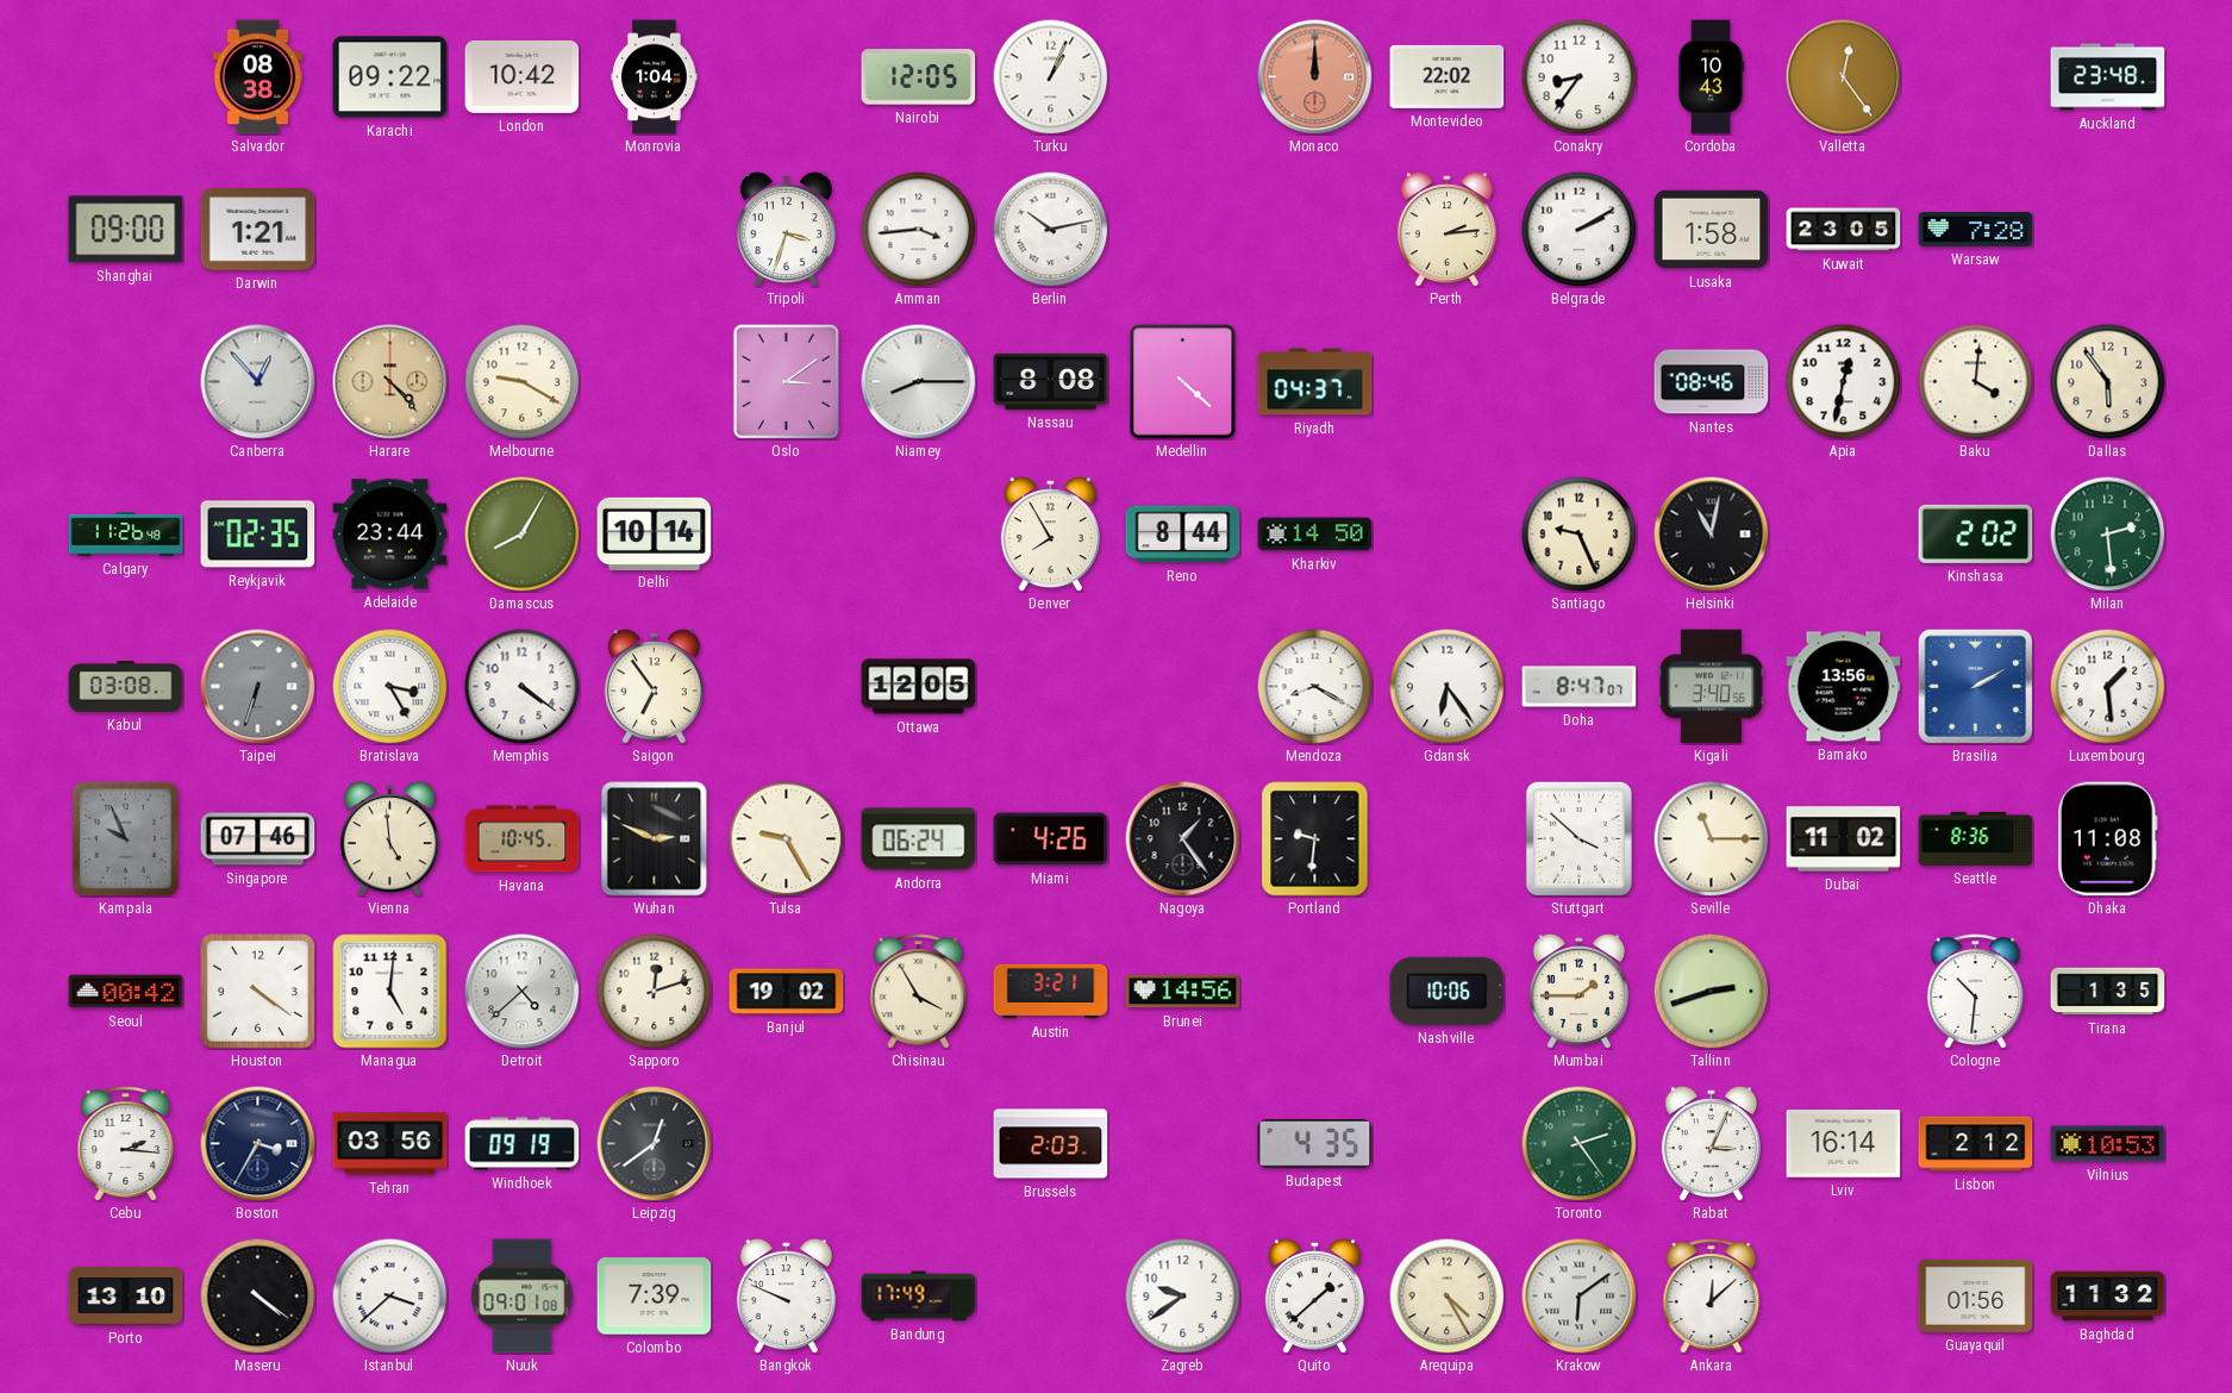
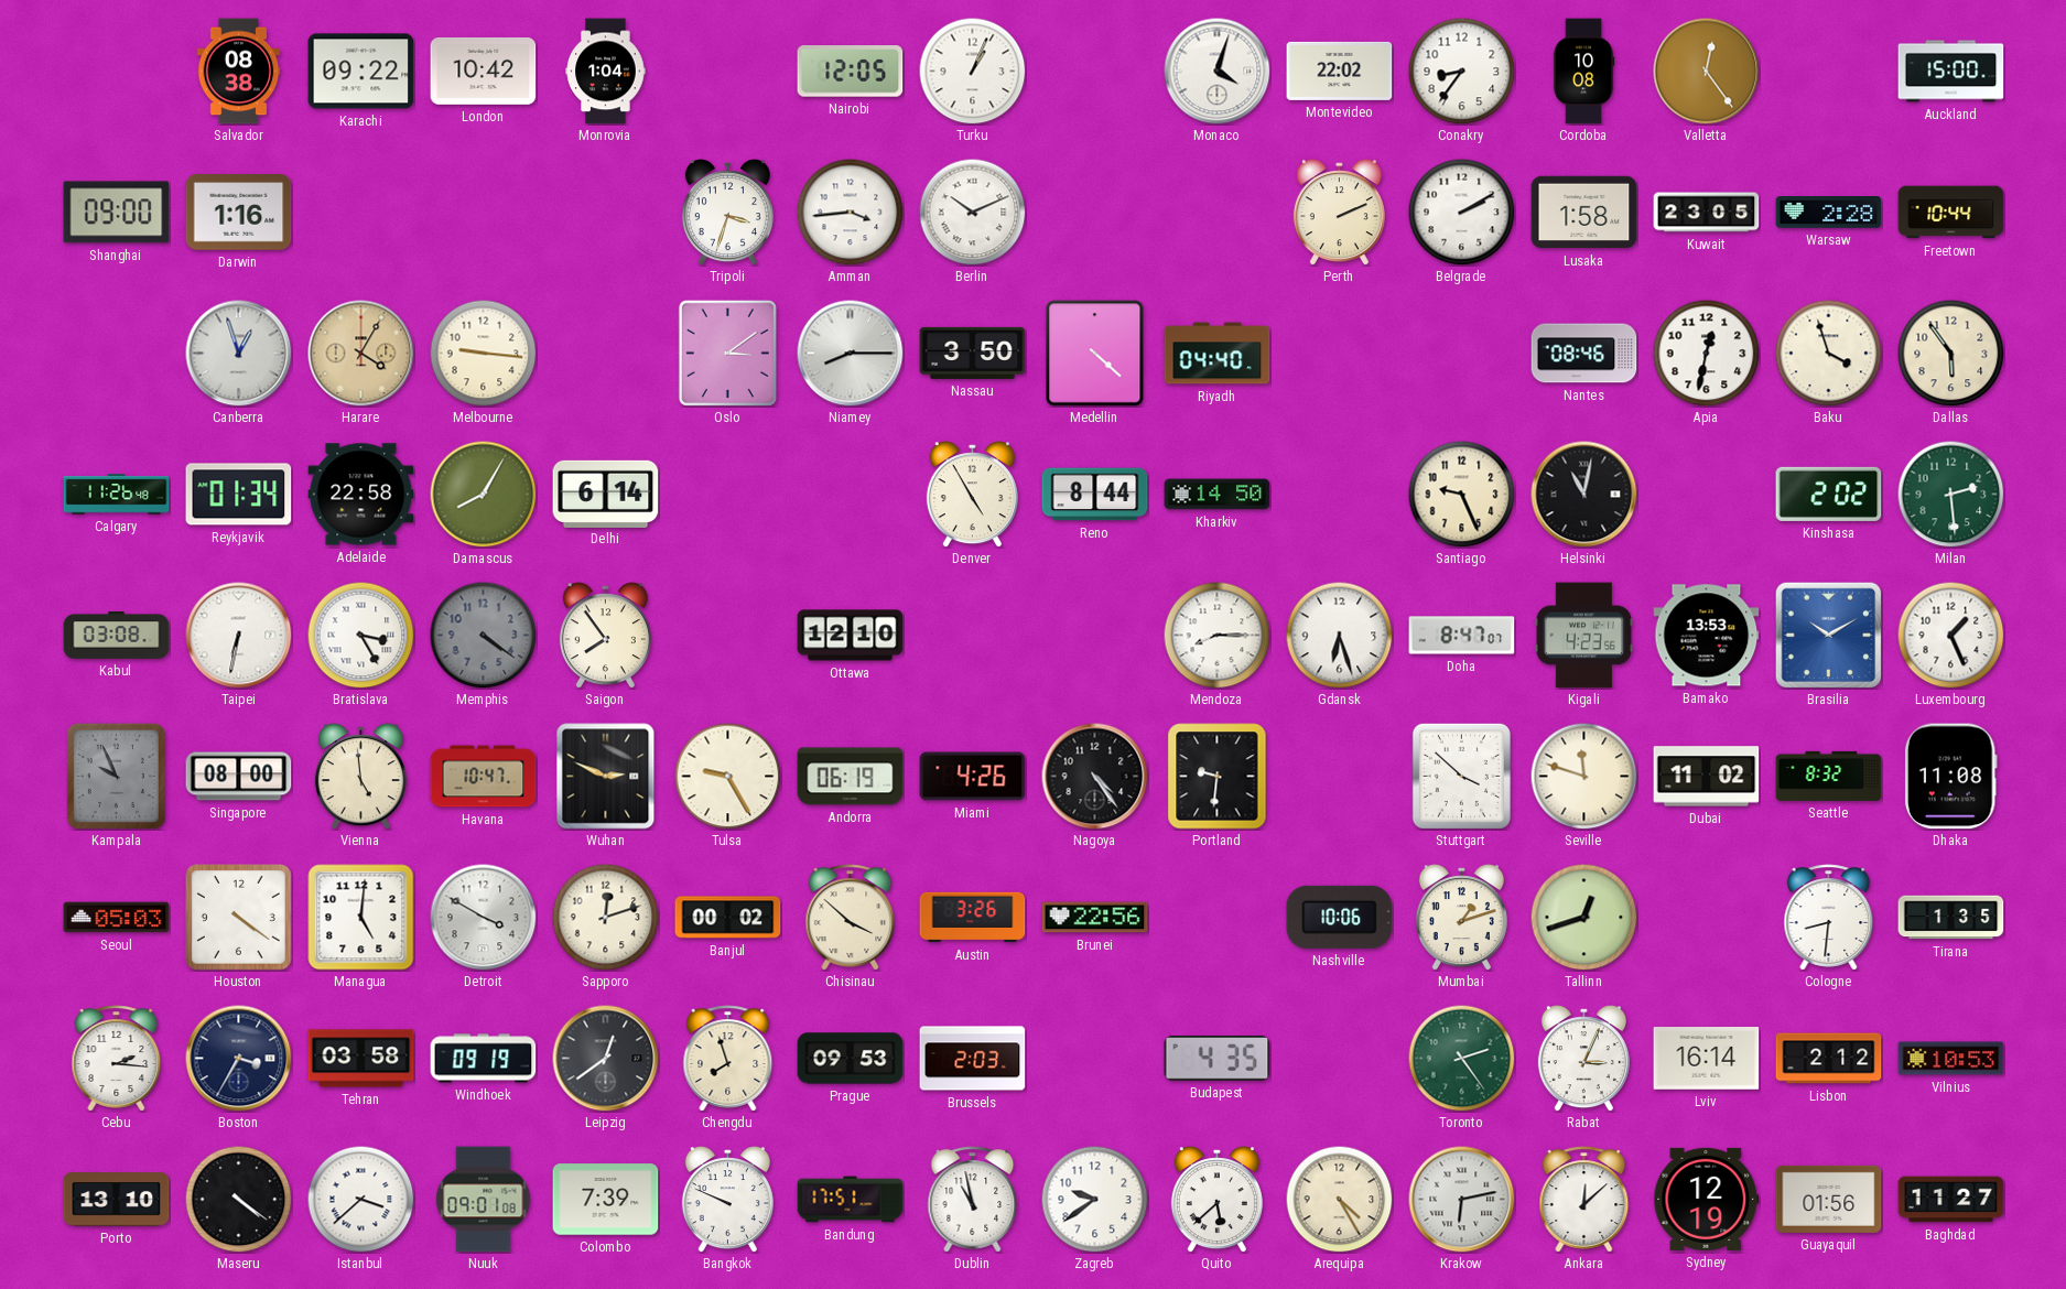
Monaco: 12:00 -> 4:03
Monaco dial: salmon -> white
Cordoba: 10:43 -> 10:08
Auckland: 23:48 -> 15:00
Darwin: 1:21 -> 1:16
Berlin: 10:13 -> 10:11
Perth: 2:14 -> 2:11
Warsaw: 7:28 -> 2:28
Freetown: none -> 10:44
Canberra: 12:53 -> 12:57
Harare: 4:23 -> 4:05
Melbourne: 9:20 -> 9:16
Nassau: 8:08 -> 3:50
Riyadh: 04:37 -> 04:40
Baku: 4:01 -> 3:57
Reykjavik: 02:35 -> 01:34
Adelaide: 23:44 -> 22:58
Delhi: 10:14 -> 6:14
Denver: 7:55 -> 4:55
Taipei: 6:33 -> 6:32
Taipei dial: grey -> white
Memphis dial: white -> grey
Saigon: 6:54 -> 7:54
Ottawa: 12:05 -> 12:10
Mendoza: 8:20 -> 8:15
Gdansk: 6:24 -> 6:27
Kigali: 3:40 -> 4:23
Bamako: 13:56 -> 13:53
Brasilia: 2:10 -> 10:10
Luxembourg: 1:29 -> 1:26
Singapore: 07:46 -> 08:00
Havana: 10:45 -> 10:47
Andorra: 06:24 -> 06:19
Nagoya: 1:24 -> 4:24
Seville: 11:15 -> 11:48
Seattle: 8:36 -> 8:32
Seoul: 00:42 -> 05:03
Detroit: 4:38 -> 3:50
Banjul: 19:02 -> 00:02
Chisinau: 3:55 -> 3:52
Austin: 3:21 -> 3:26
Brunei: 14:56 -> 22:56
Mumbai: 1:45 -> 1:12
Tallinn: 2:42 -> 12:42
Cologne: 10:31 -> 8:31
Tehran: 03:56 -> 03:58
Chengdu: none -> 7:57
Prague: none -> 09:53
Bandung: 17:49 -> 17:51
Dublin: none -> 10:58
Quito: 1:38 -> 5:38
Krakow: 6:09 -> 6:13
Sydney: none -> 12:19
Baghdad: 11:32 -> 11:27
